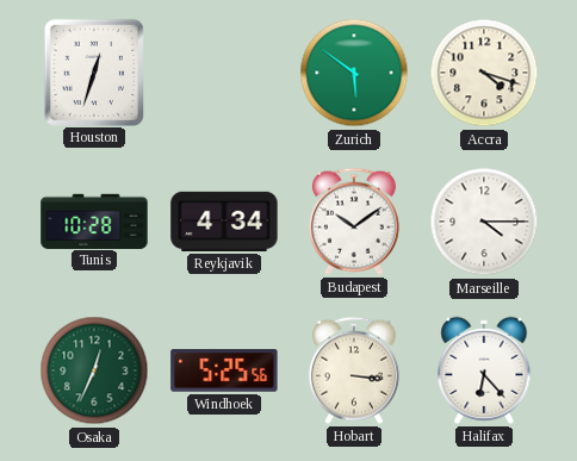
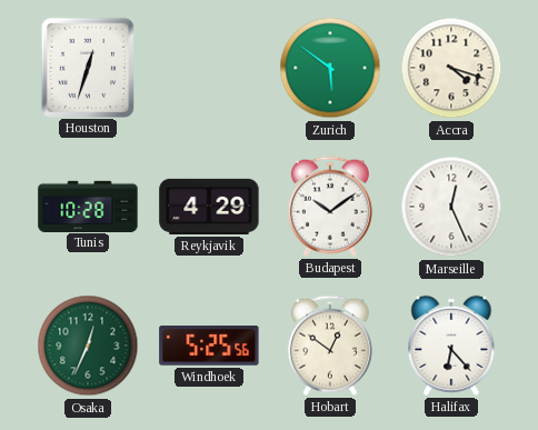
Reykjavik: 4:34 -> 4:29
Marseille: 4:15 -> 12:26
Hobart: 3:16 -> 12:51
